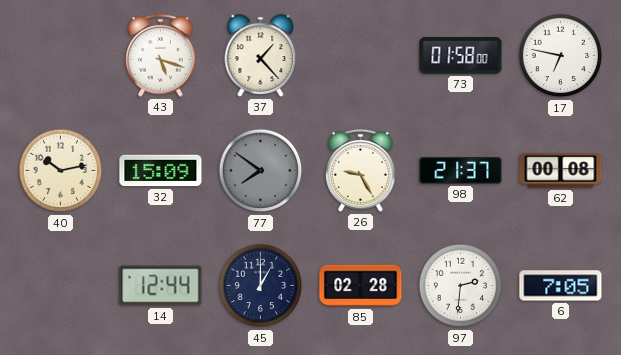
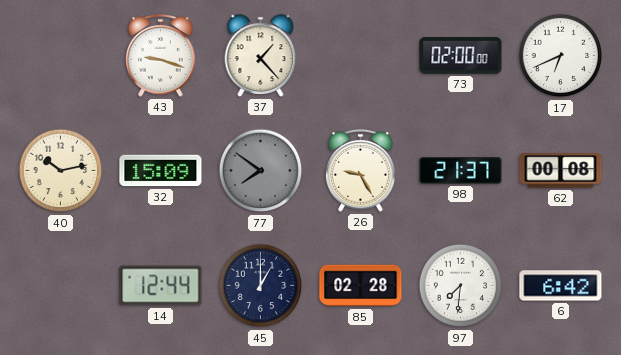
43: 5:18 -> 9:18
73: 01:58 -> 02:00
17: 6:47 -> 6:41
97: 2:31 -> 7:31
6: 7:05 -> 6:42
